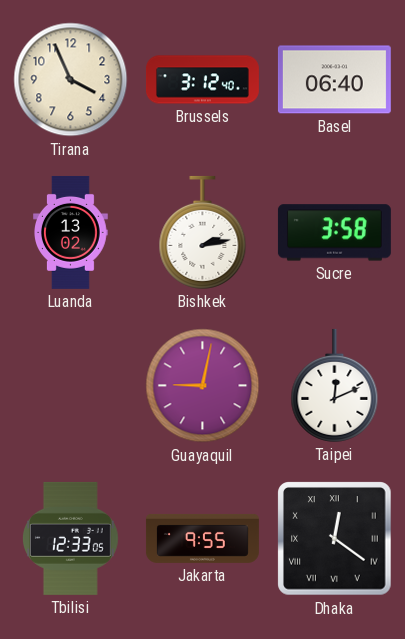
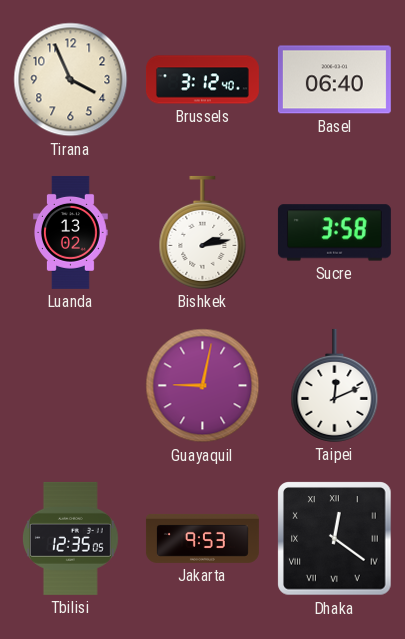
Tbilisi: 12:33 -> 12:35
Jakarta: 9:55 -> 9:53
